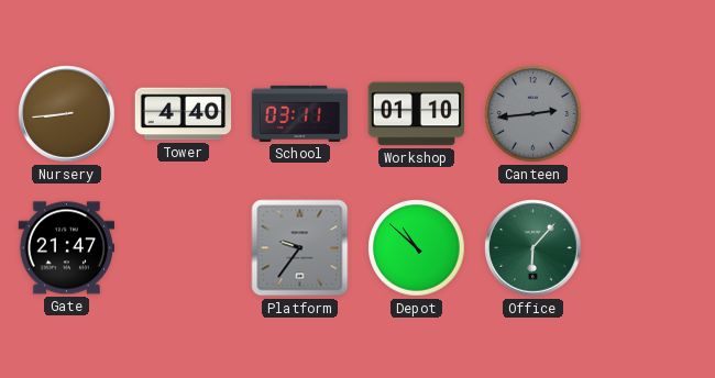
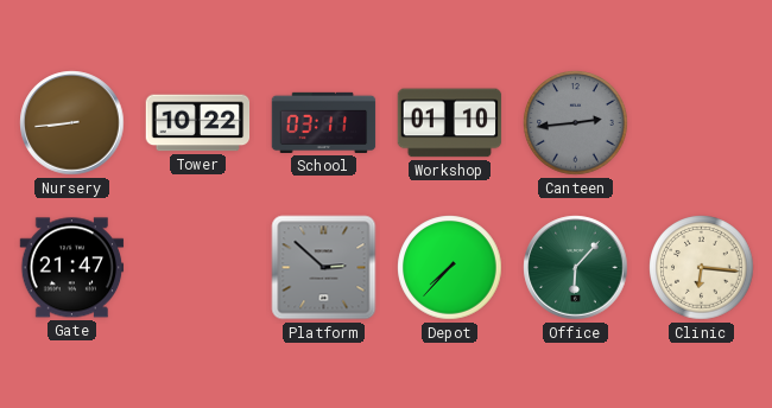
Tower: 4:40 -> 10:22
Platform: 9:36 -> 2:52
Depot: 10:52 -> 7:37
Clinic: none -> 6:16
